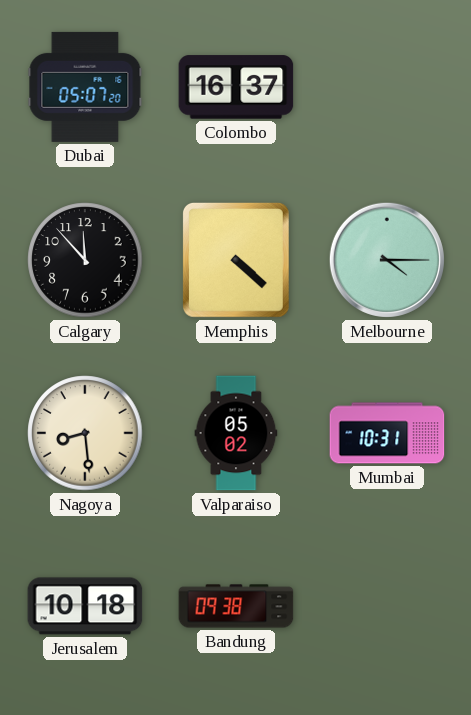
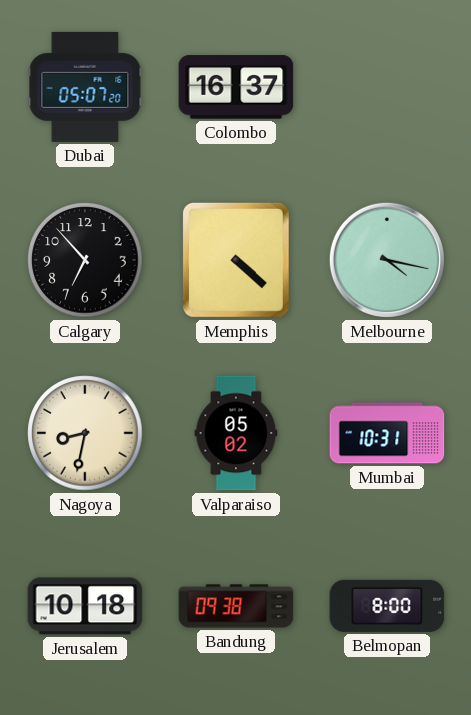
Calgary: 11:53 -> 6:53
Melbourne: 4:15 -> 4:17
Nagoya: 8:29 -> 8:32
Belmopan: none -> 8:00
